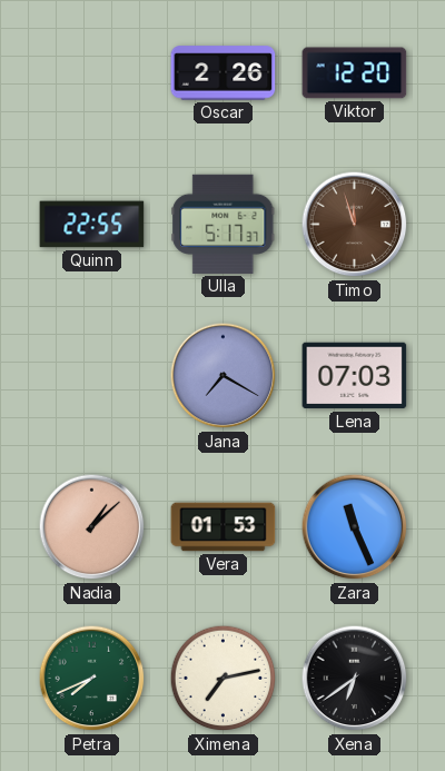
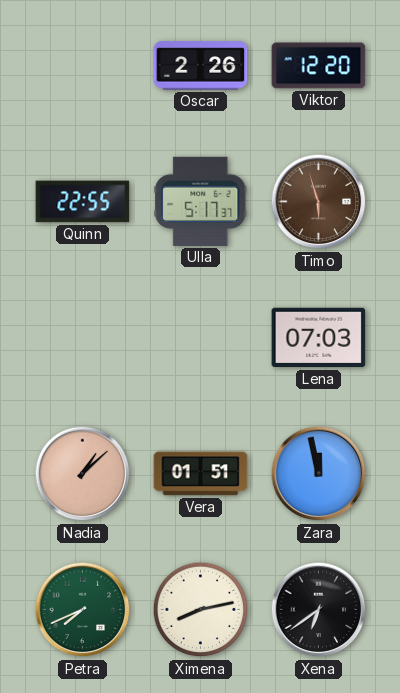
Timo: 11:57 -> 5:57
Jana: 7:20 -> none
Vera: 01:53 -> 01:51
Zara: 11:26 -> 11:58
Ximena: 7:13 -> 8:13
